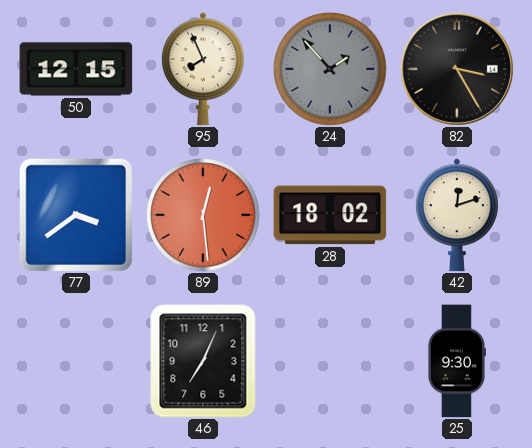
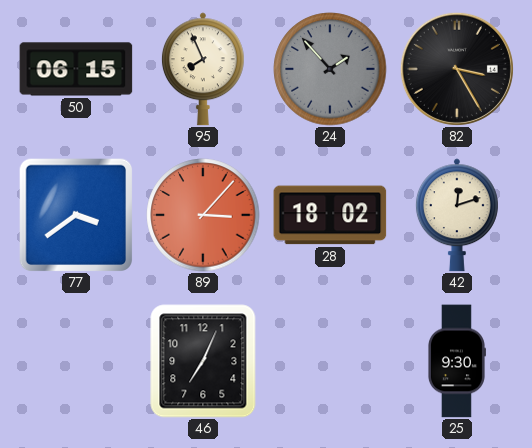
50: 12:15 -> 06:15
89: 12:29 -> 3:07
